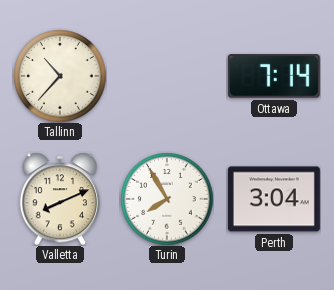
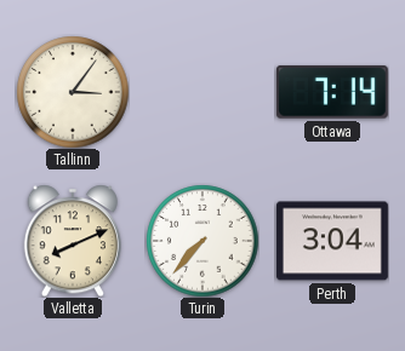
Tallinn: 10:37 -> 3:06
Turin: 7:55 -> 7:37
